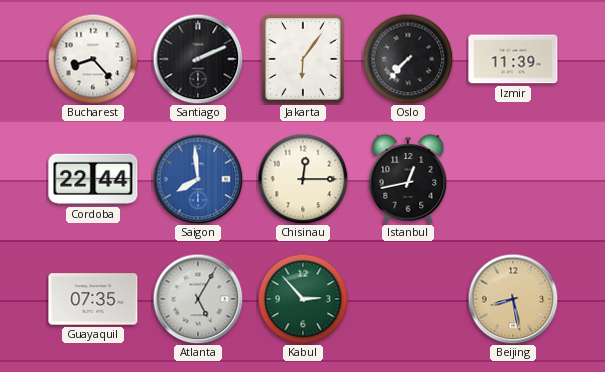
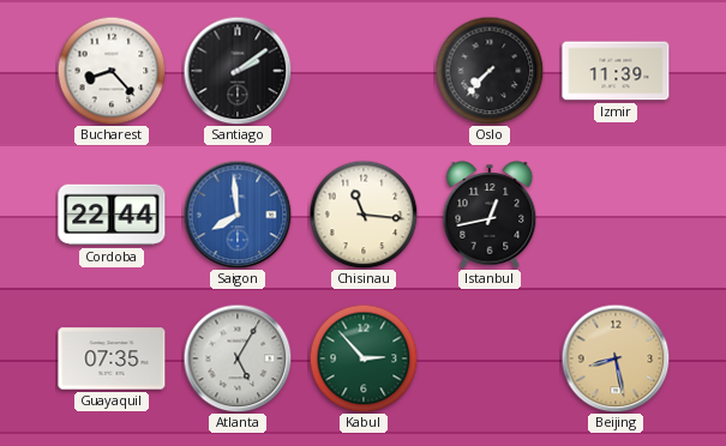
Santiago: 2:11 -> 2:09
Jakarta: 6:06 -> none
Chisinau: 12:15 -> 11:16
